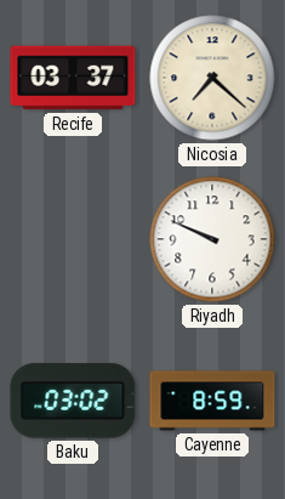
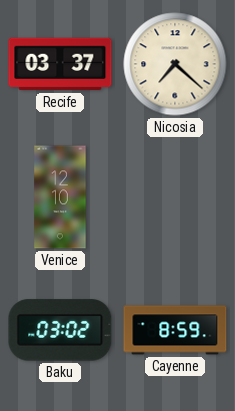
Venice: none -> 12:10
Riyadh: 9:49 -> none
